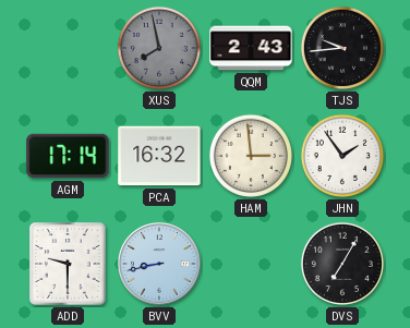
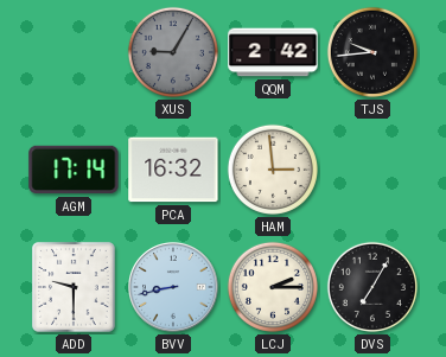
XUS: 7:58 -> 9:05
QQM: 2:43 -> 2:42
JHN: 1:54 -> none
LCJ: none -> 2:15
